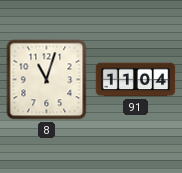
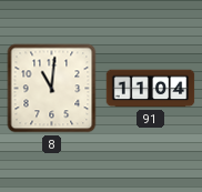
8: 11:03 -> 11:01
